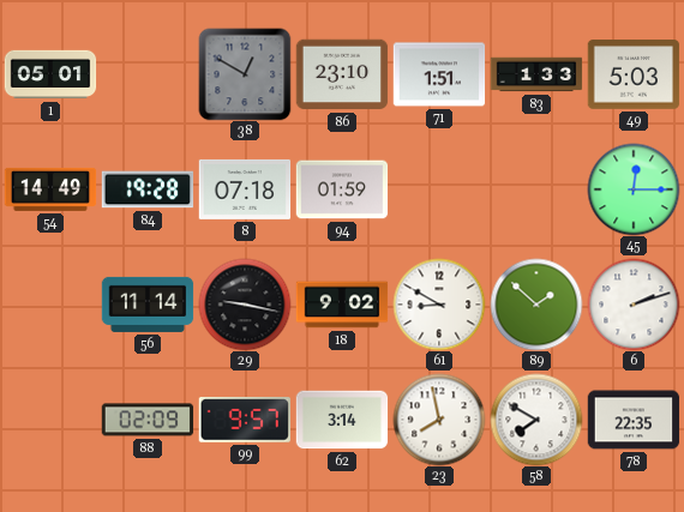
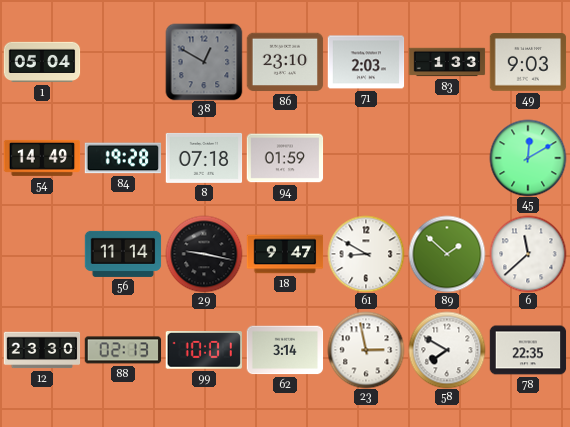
1: 05:01 -> 05:04
71: 1:51 -> 2:03
49: 5:03 -> 9:03
45: 12:15 -> 12:10
18: 9:02 -> 9:47
6: 2:12 -> 11:38
12: none -> 23:30
88: 02:09 -> 02:13
99: 9:57 -> 10:01
23: 7:58 -> 2:58
